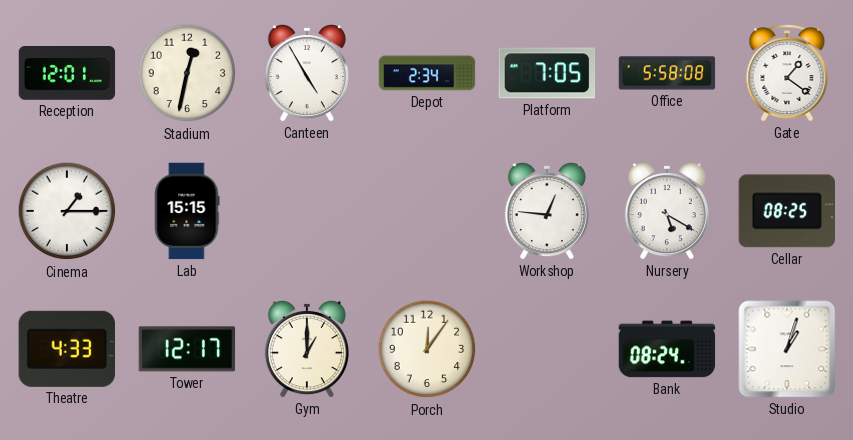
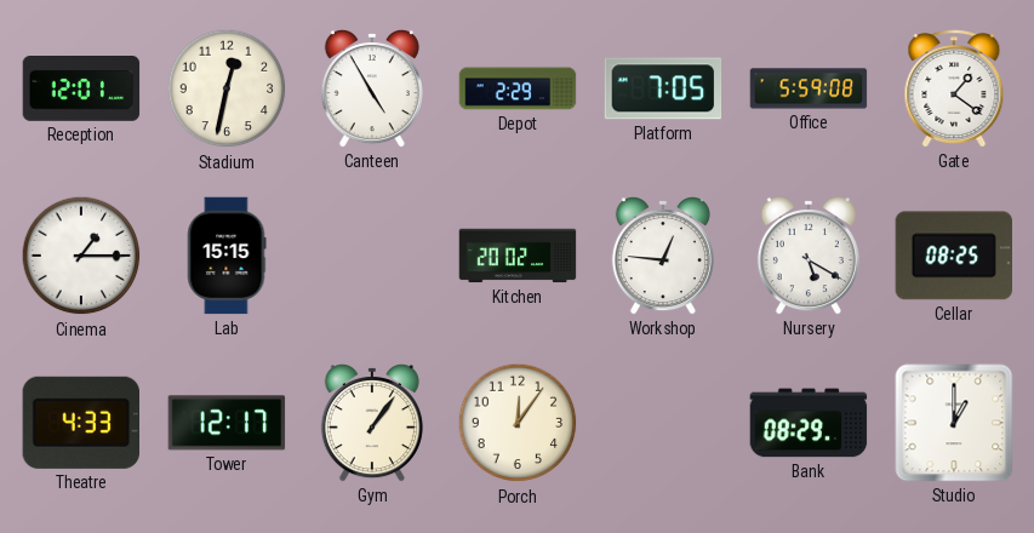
Depot: 2:34 -> 2:29
Office: 5:58 -> 5:59
Kitchen: none -> 20:02
Gym: 1:00 -> 1:06
Bank: 08:24 -> 08:29
Studio: 1:03 -> 1:00
